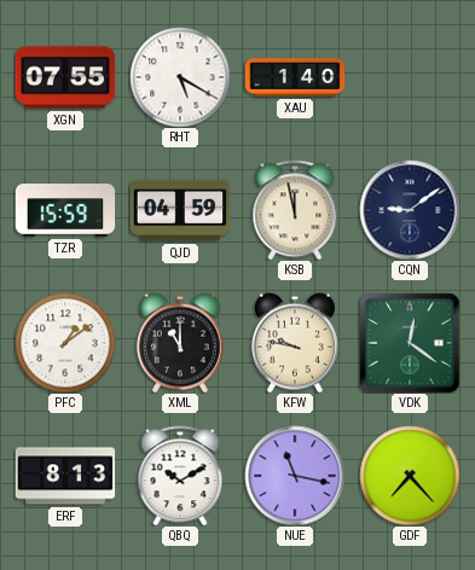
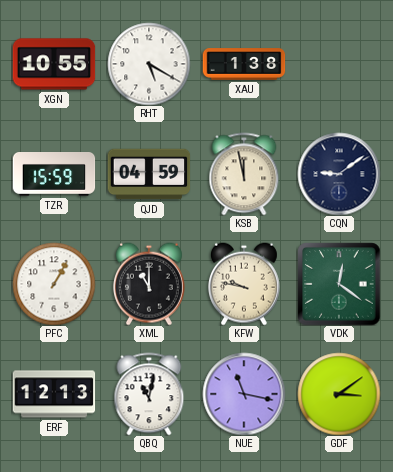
XGN: 07:55 -> 10:55
XAU: 1:40 -> 1:38
PFC: 1:09 -> 1:05
ERF: 8:13 -> 12:13
QBQ: 10:10 -> 11:02
GDF: 7:23 -> 3:09
